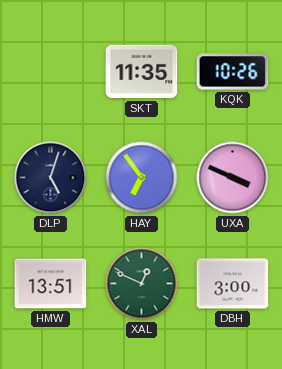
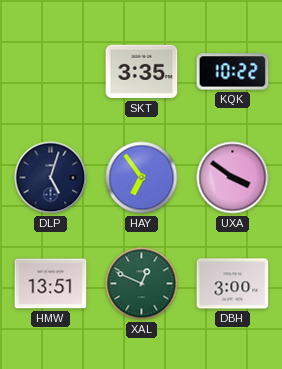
SKT: 11:35 -> 3:35
KQK: 10:26 -> 10:22
UXA: 3:49 -> 3:51
